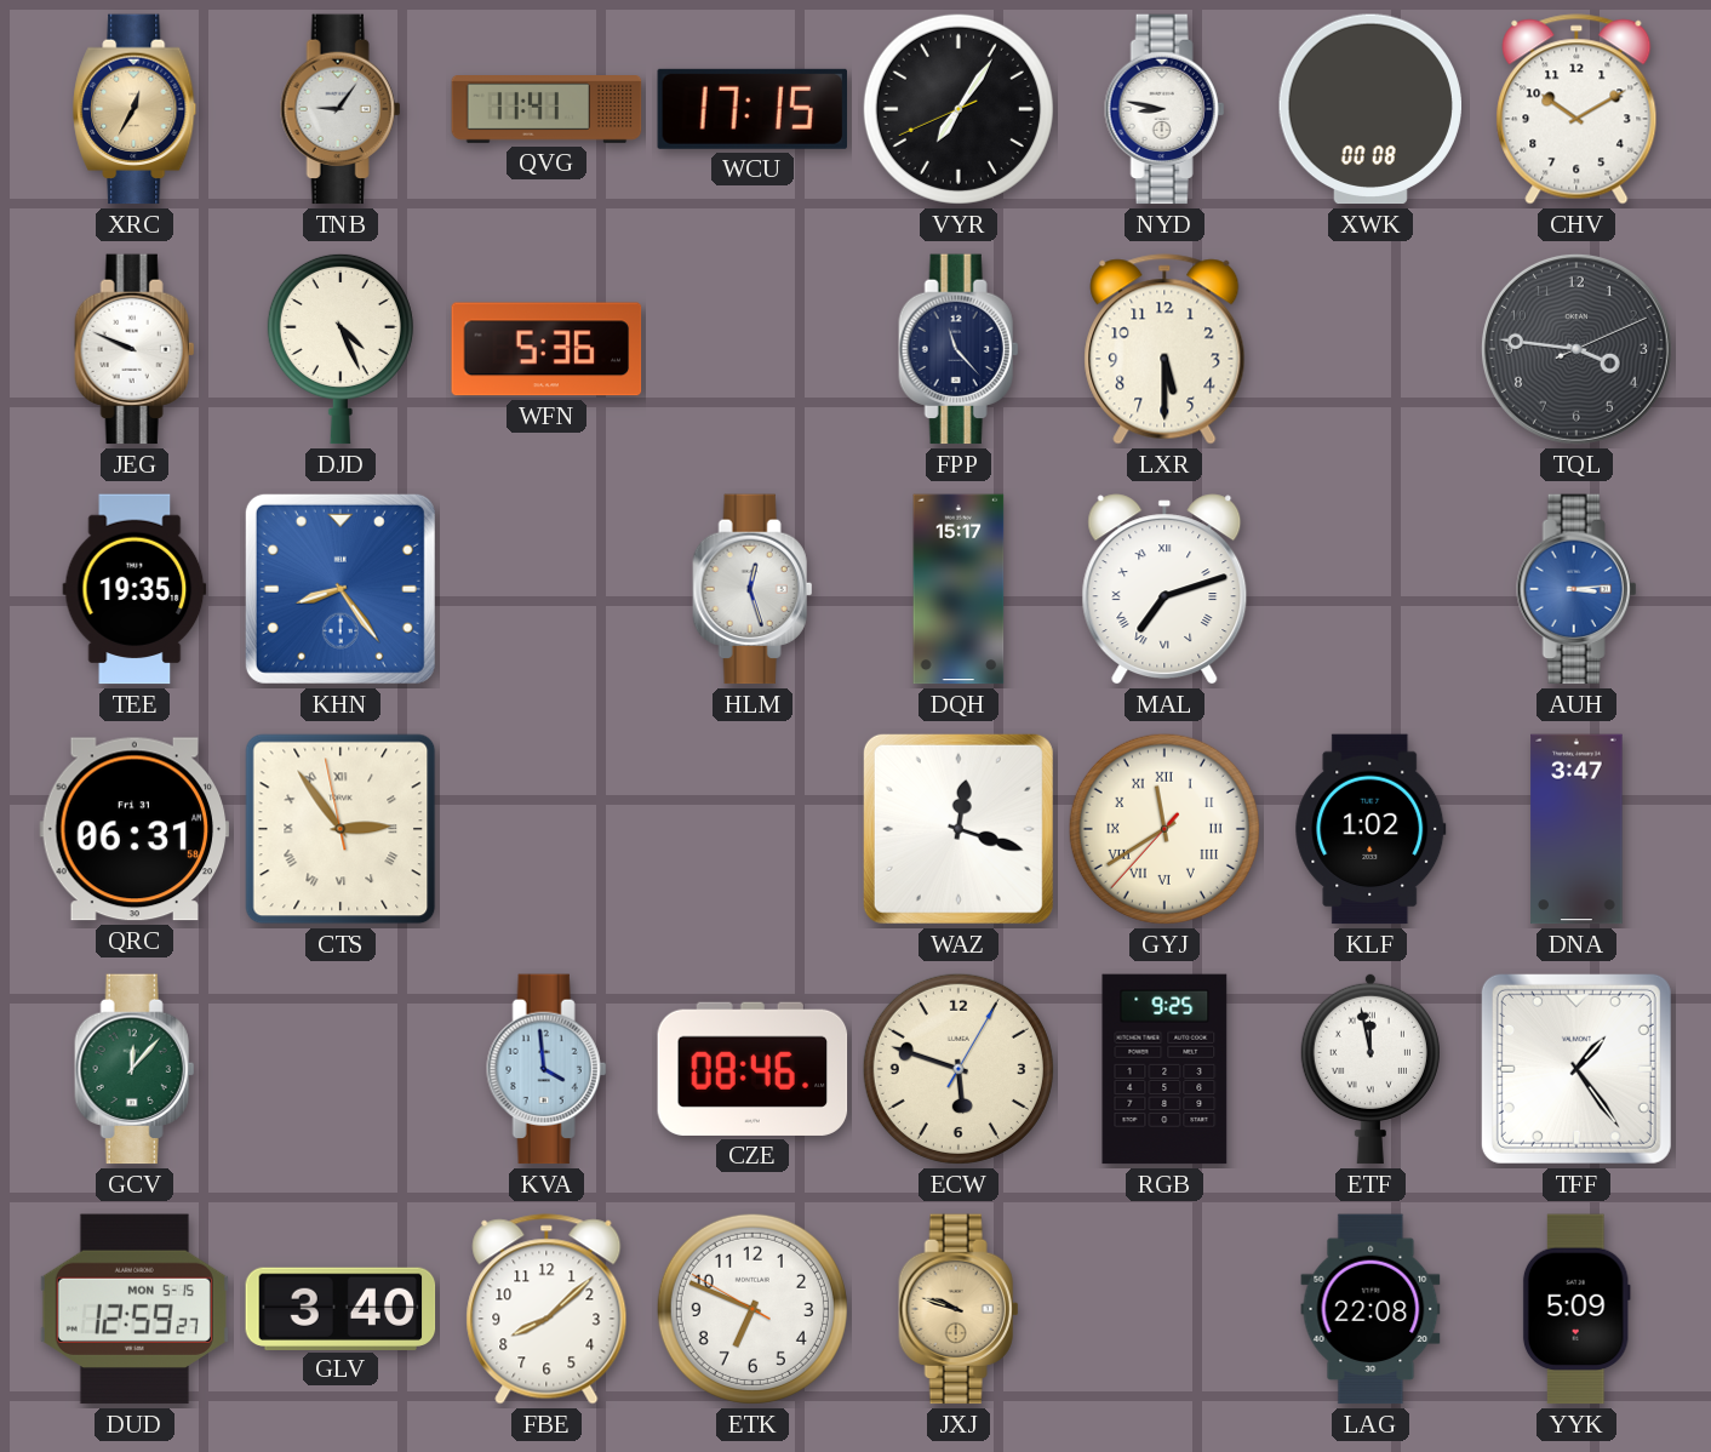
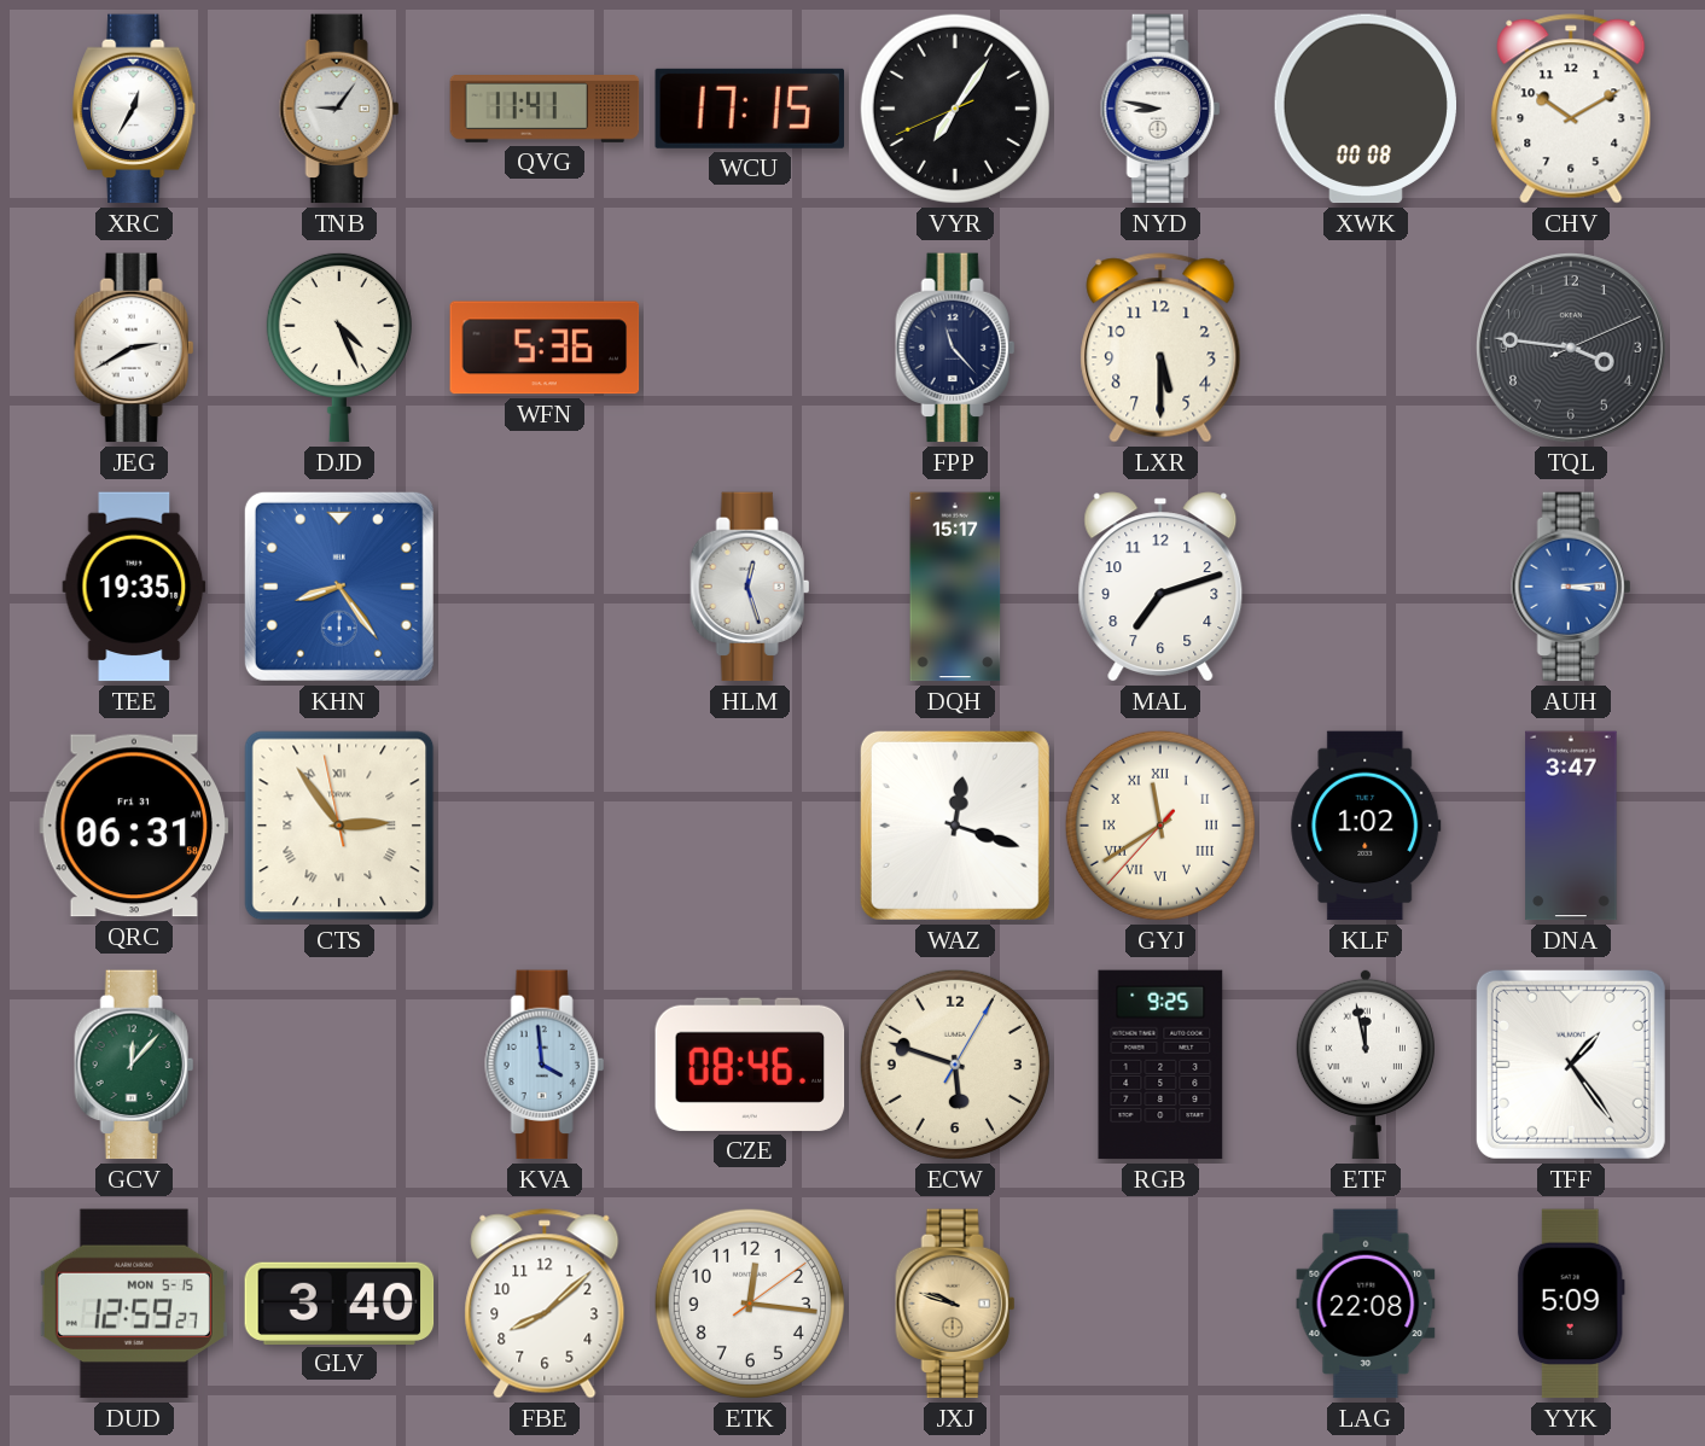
XRC dial: champagne -> white
JEG: 9:49 -> 2:40
MAL numerals: Roman -> Arabic
ETK: 6:48 -> 12:16
